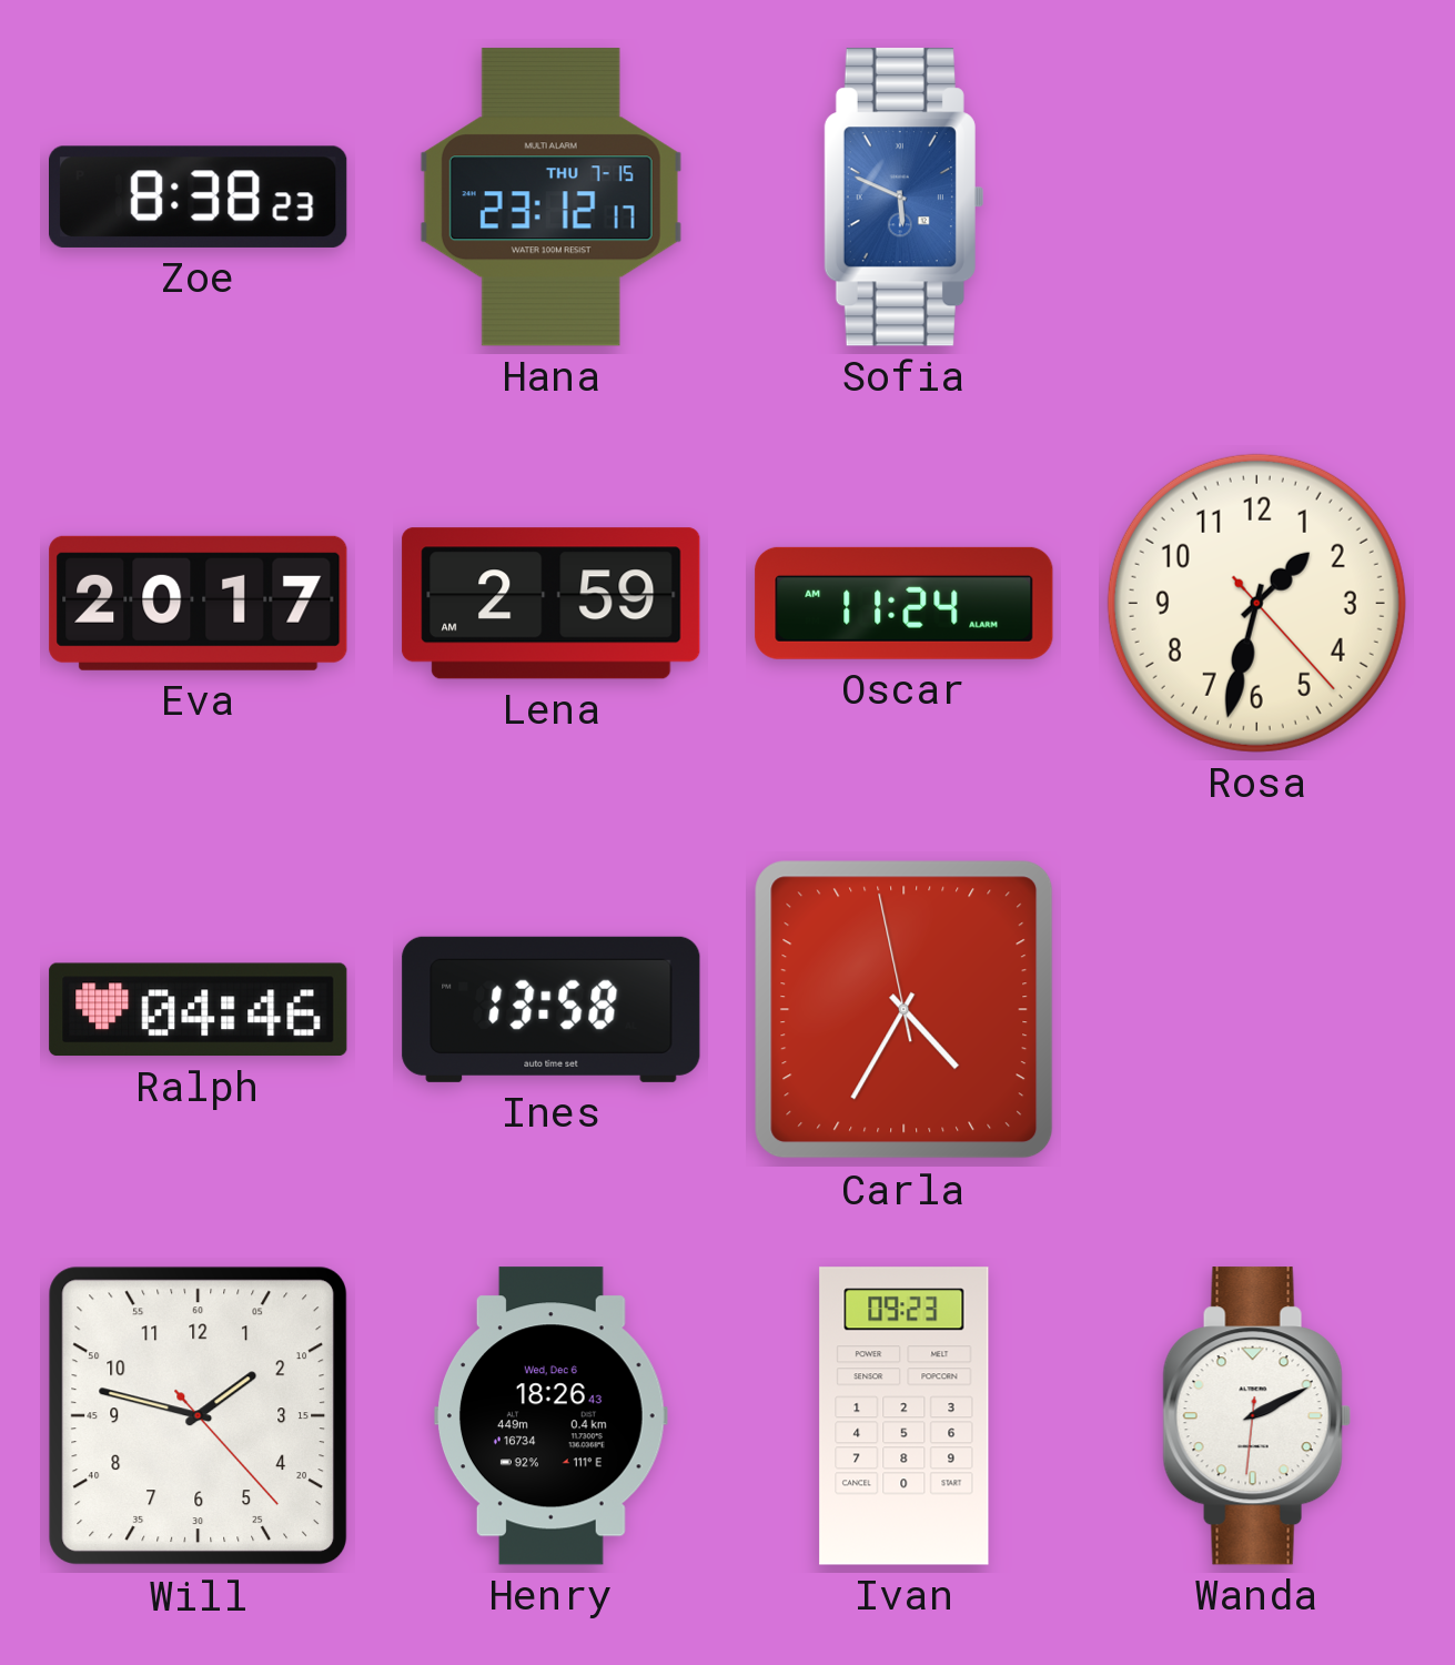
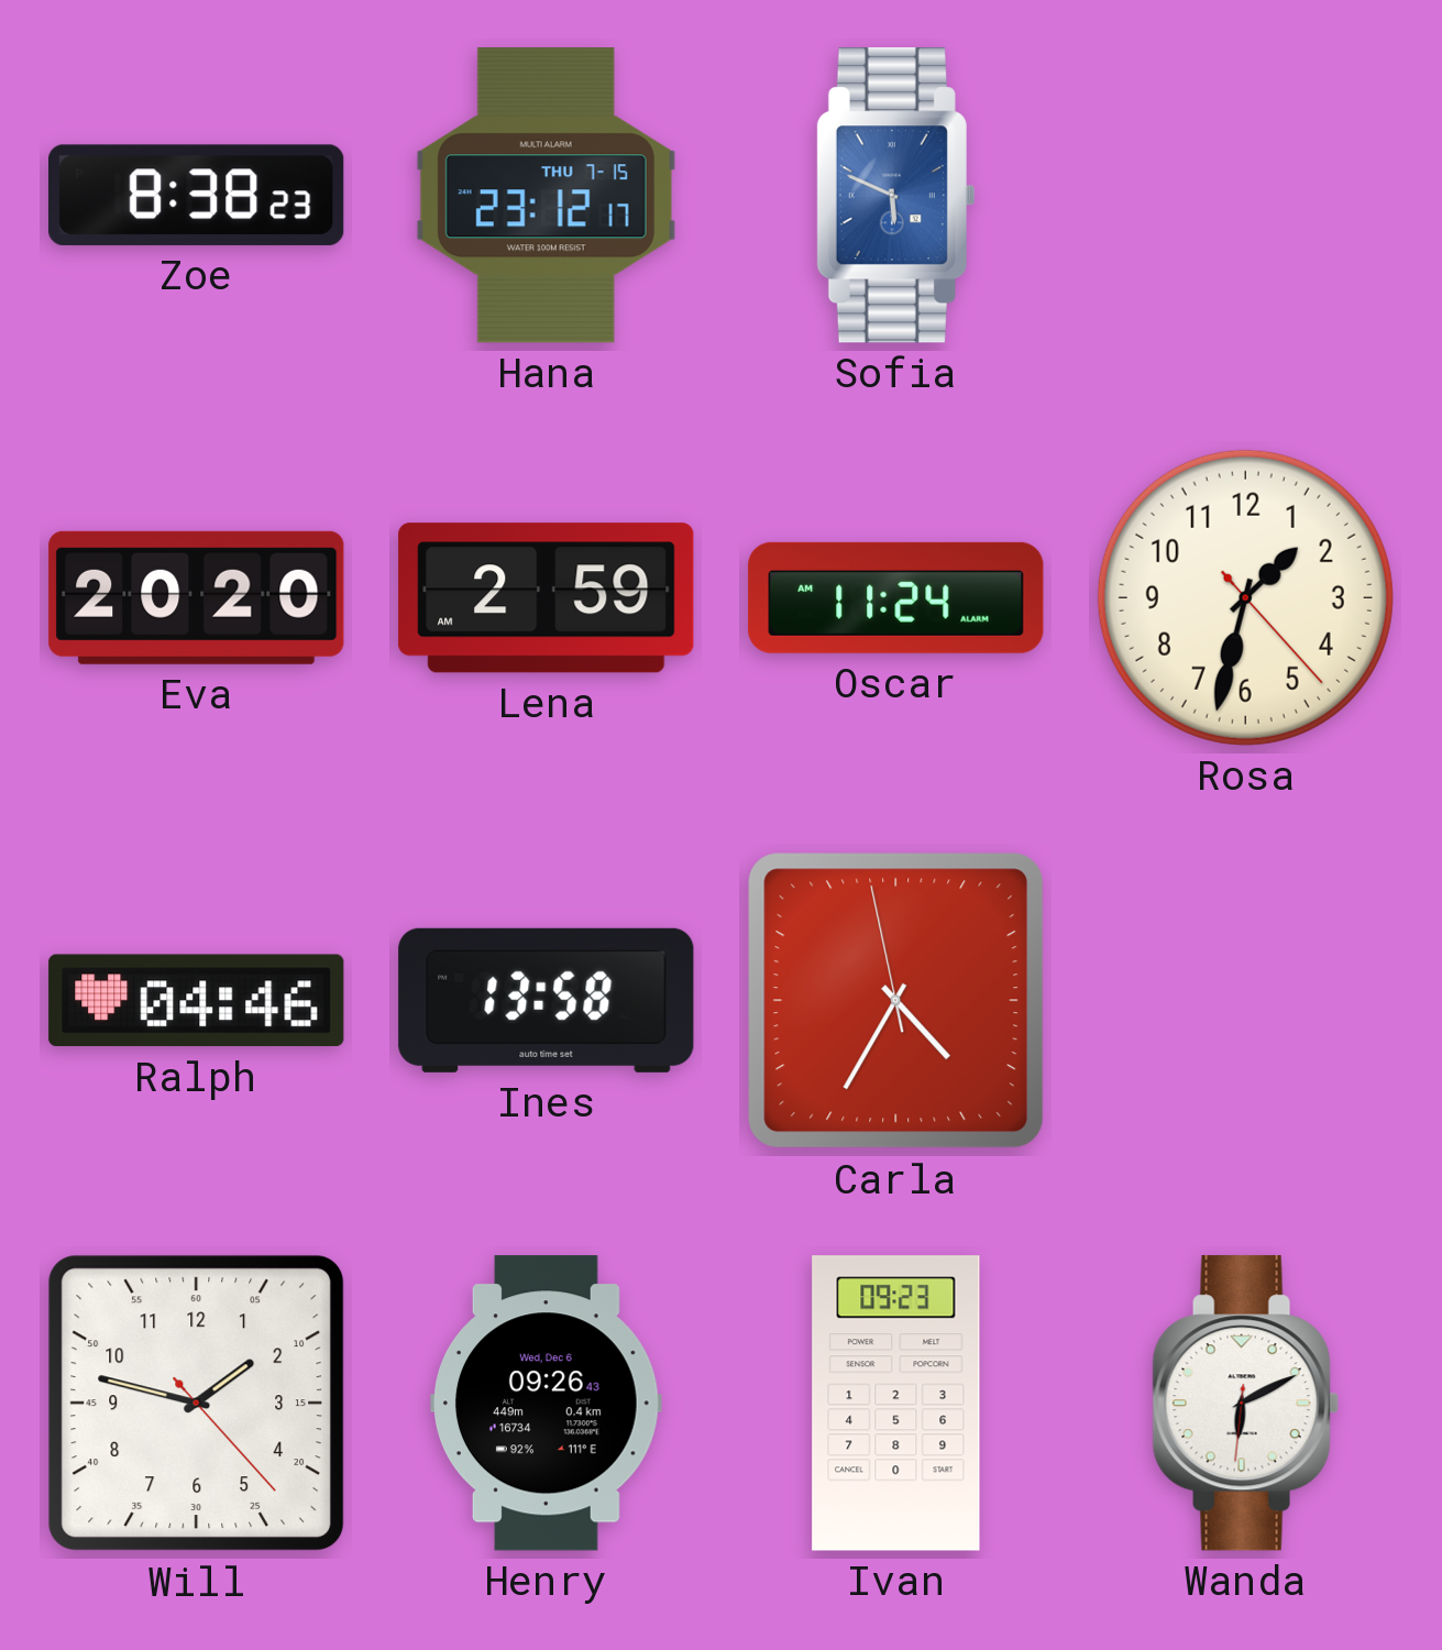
Eva: 20:17 -> 20:20
Henry: 18:26 -> 09:26
Wanda: 2:10 -> 6:10
